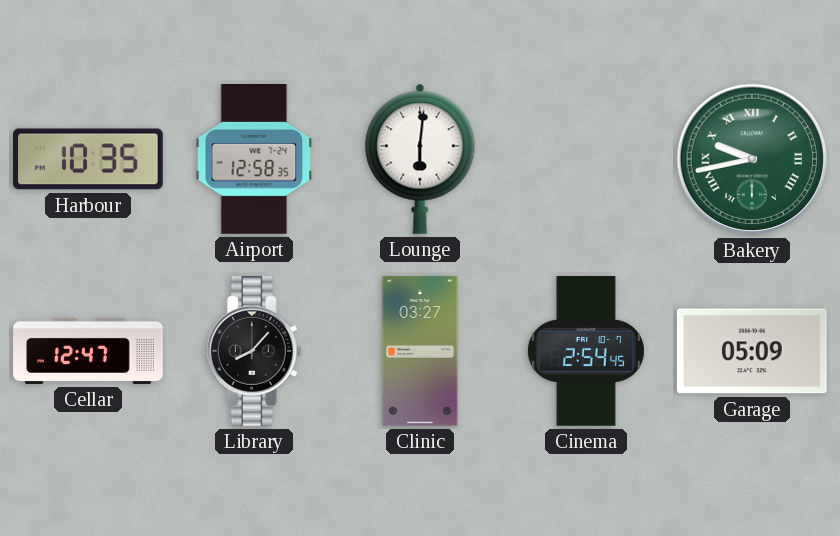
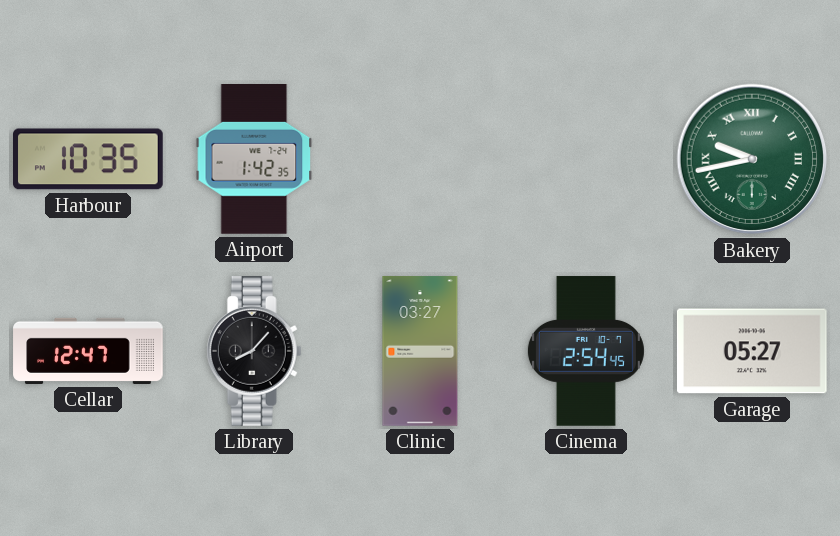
Airport: 12:58 -> 1:42
Lounge: 6:01 -> none
Garage: 05:09 -> 05:27
